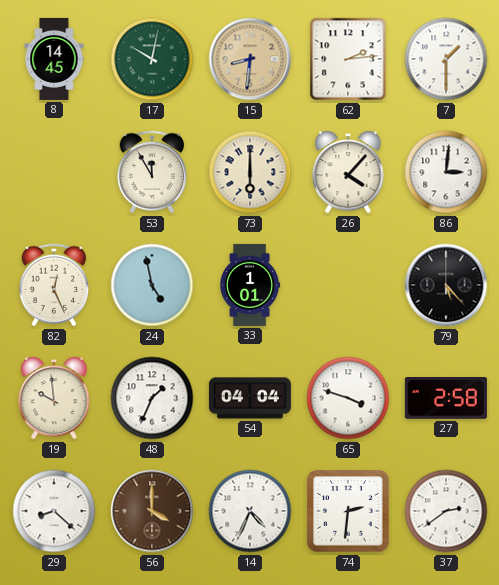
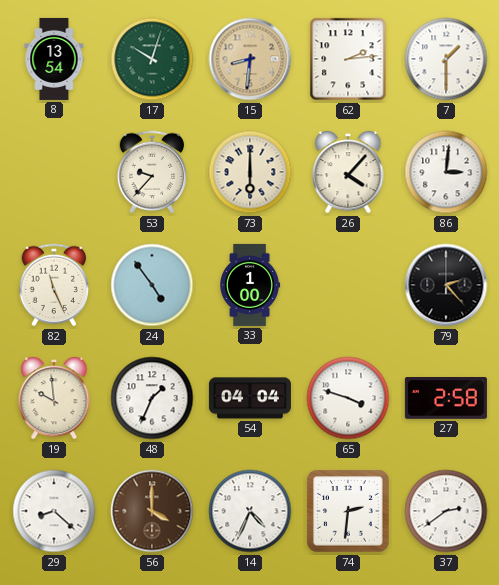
8: 14:45 -> 13:54
17: 10:02 -> 10:03
53: 11:55 -> 9:37
82: 12:26 -> 11:26
24: 4:58 -> 4:54
33: 1:01 -> 1:00
79: 5:23 -> 2:23
